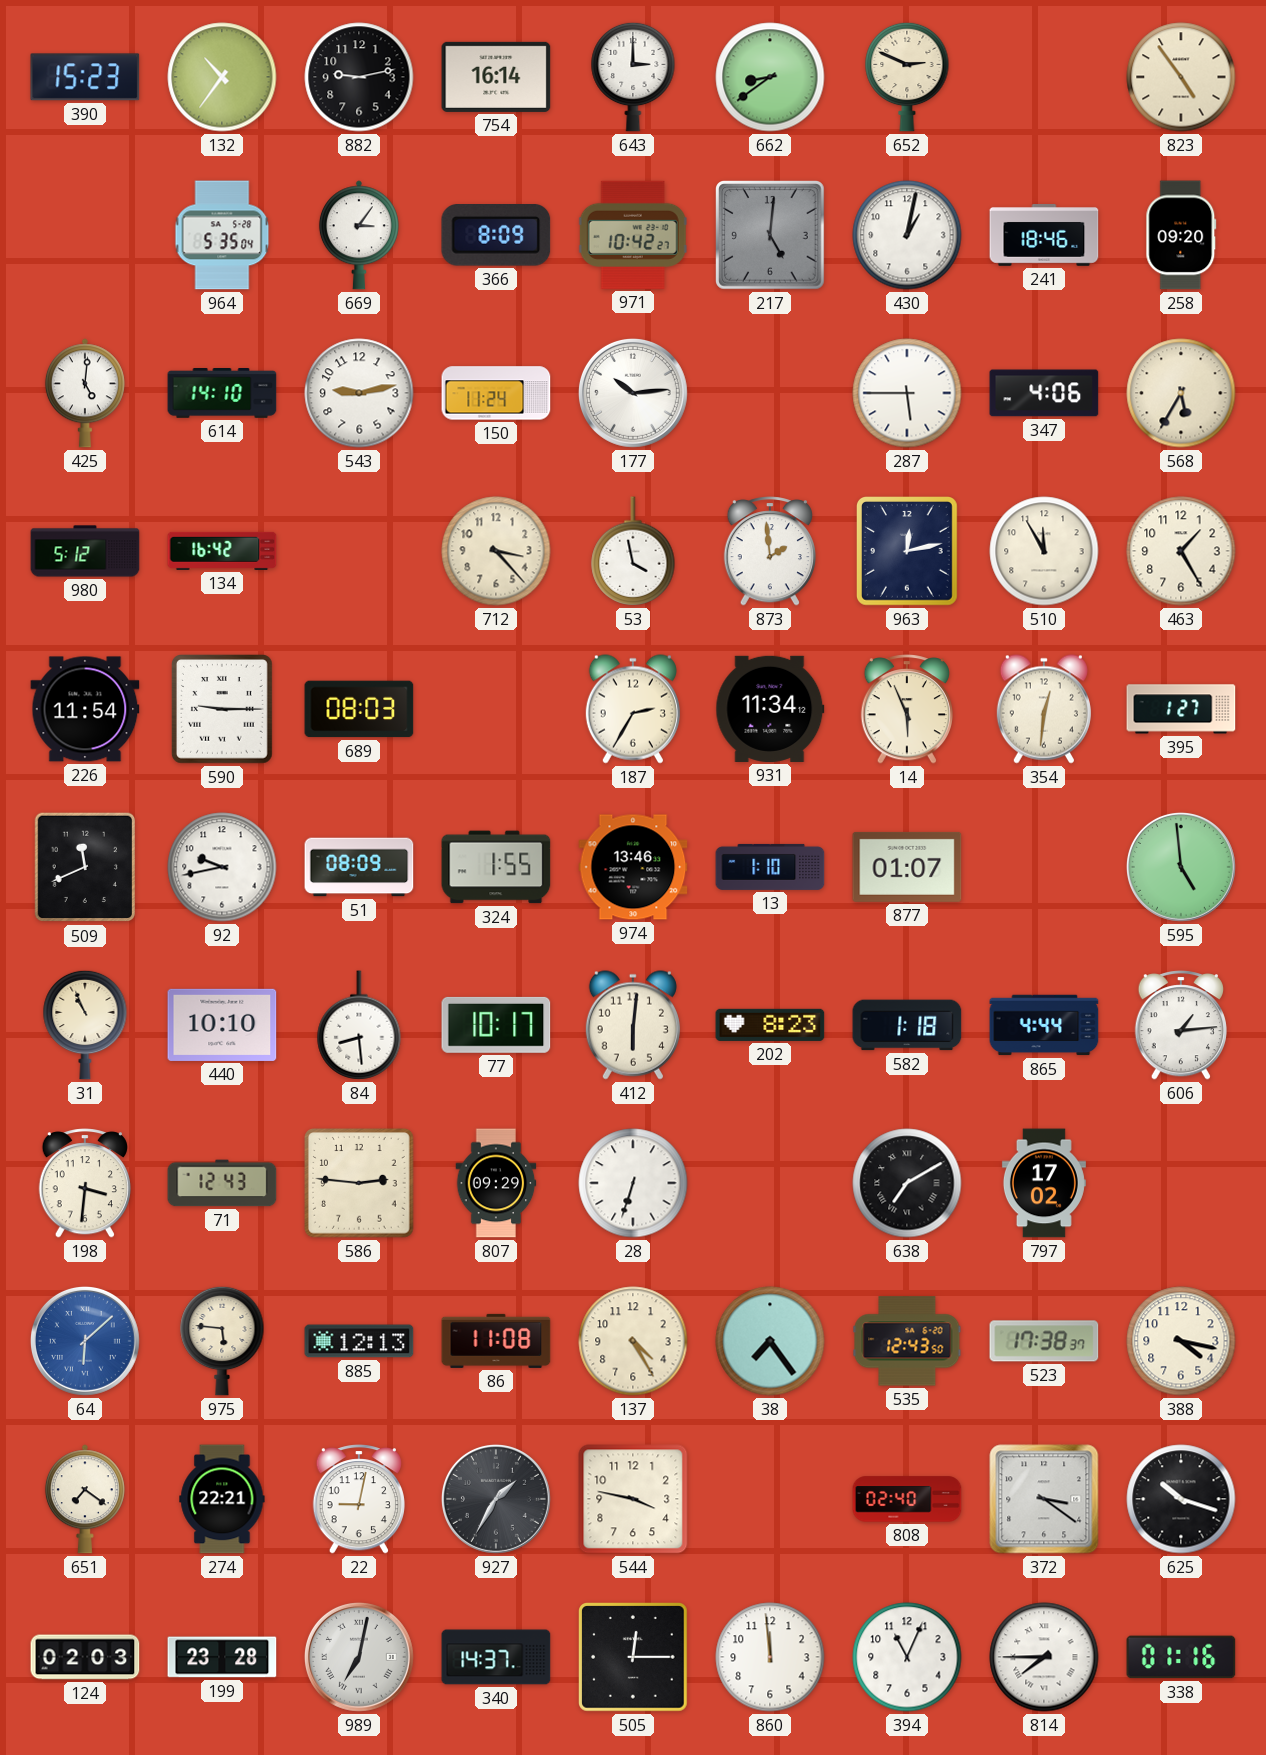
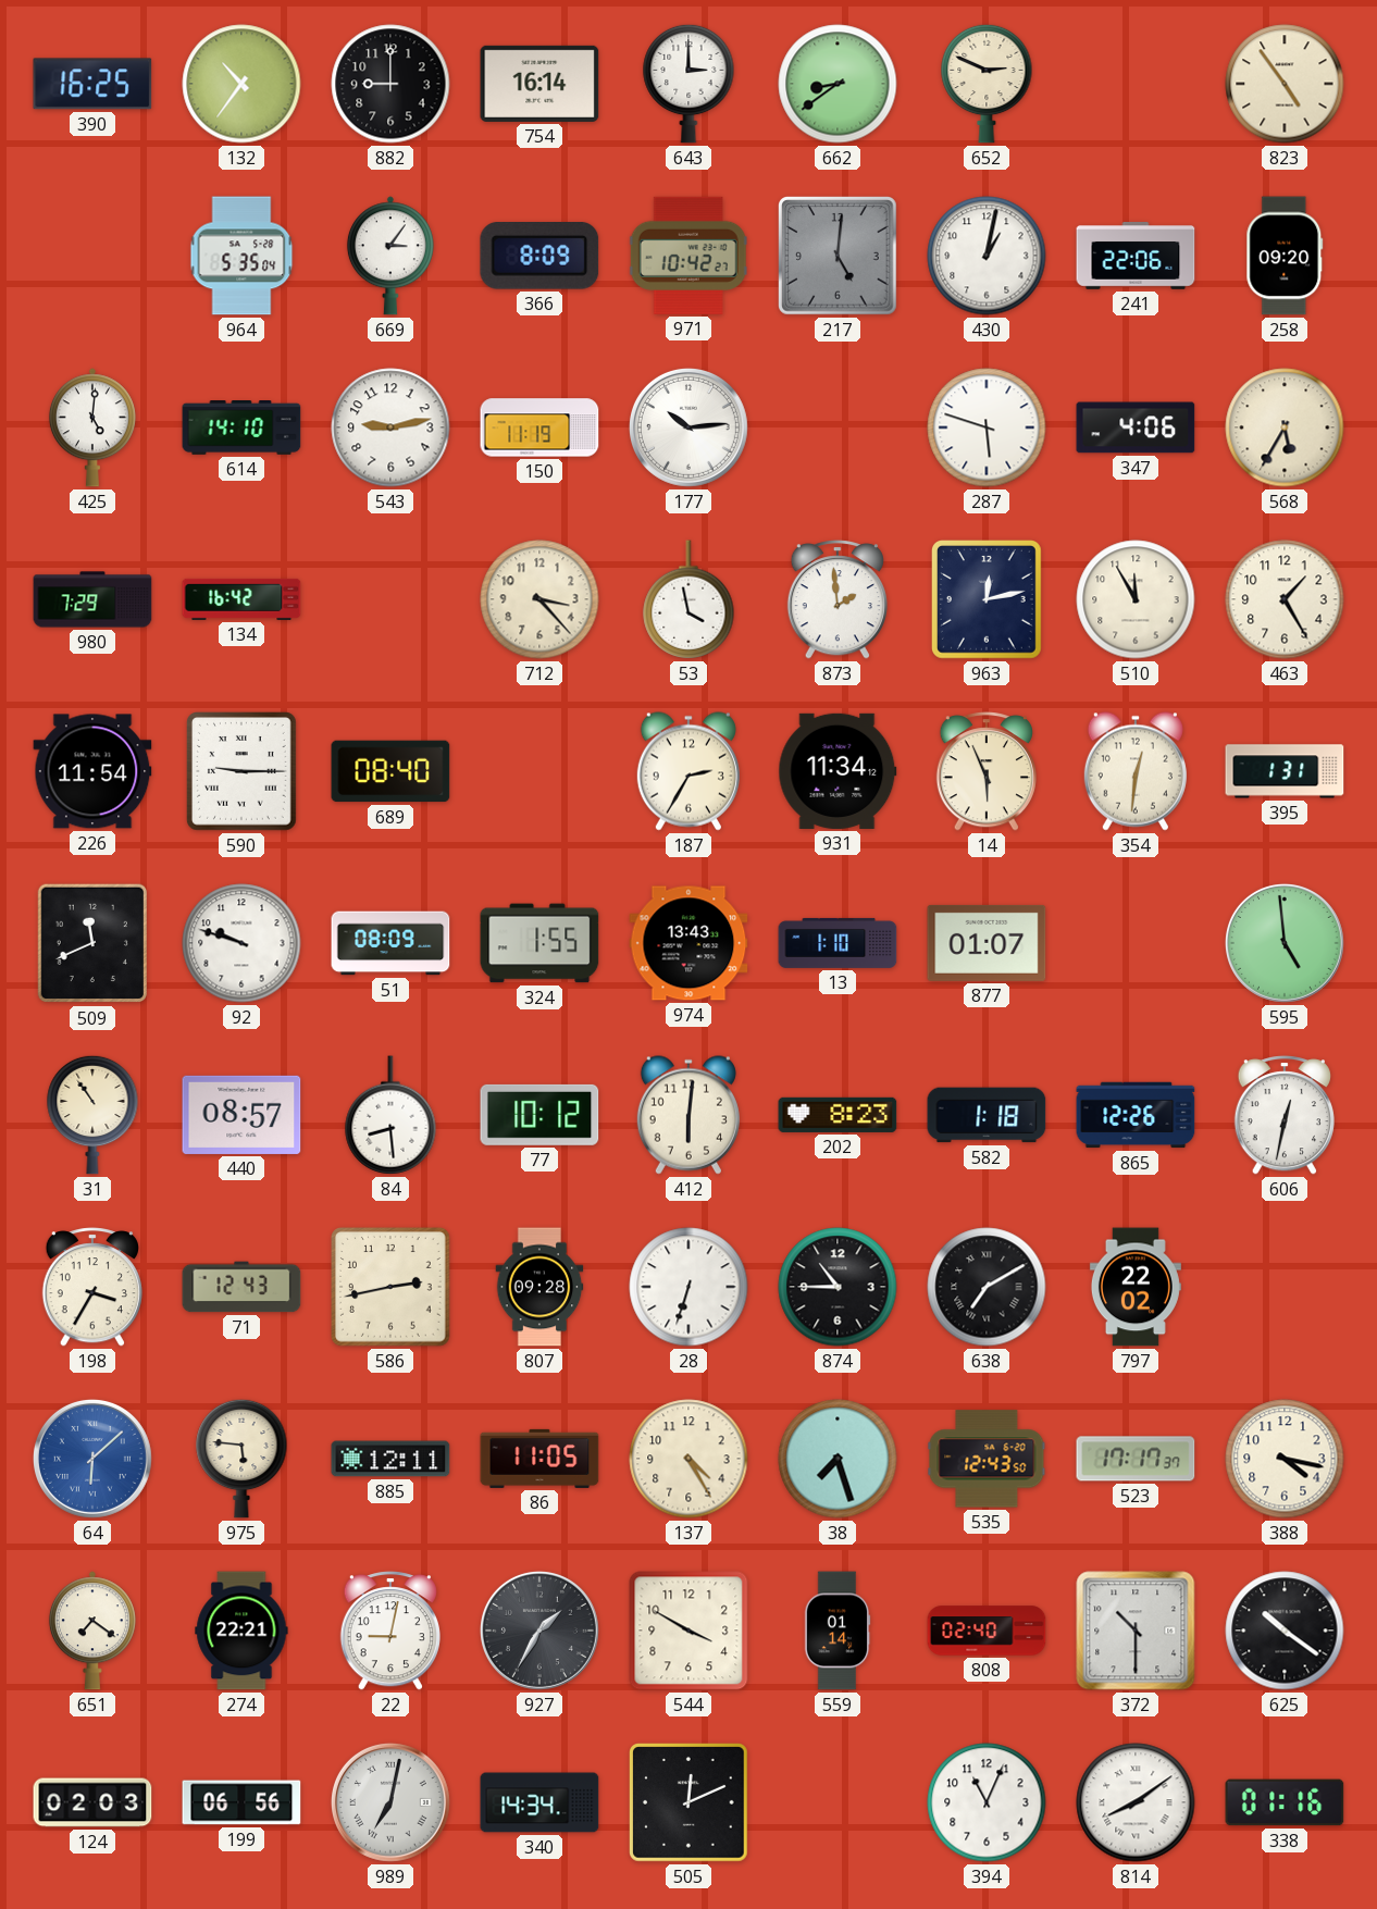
390: 15:23 -> 16:25
882: 9:13 -> 9:00
241: 18:46 -> 22:06
150: 11:24 -> 11:19
287: 5:45 -> 5:48
980: 5:12 -> 7:29
689: 08:03 -> 08:40
395: 1:27 -> 1:31
92: 9:43 -> 9:48
974: 13:46 -> 13:43
31: 10:56 -> 10:54
440: 10:10 -> 08:57
77: 10:17 -> 10:12
865: 4:44 -> 12:26
606: 1:14 -> 12:32
198: 3:31 -> 3:35
586: 2:46 -> 2:43
807: 09:29 -> 09:28
874: none -> 10:45
797: 17:02 -> 22:02
885: 12:13 -> 12:11
86: 11:08 -> 11:05
38: 7:24 -> 7:27
523: 17:38 -> 17:17
544: 3:47 -> 3:50
559: none -> 01:14
372: 3:21 -> 10:30
625: 10:18 -> 10:21
199: 23:28 -> 06:56
340: 14:37 -> 14:34
505: 12:15 -> 12:11
860: 11:59 -> none
814: 7:45 -> 8:09
